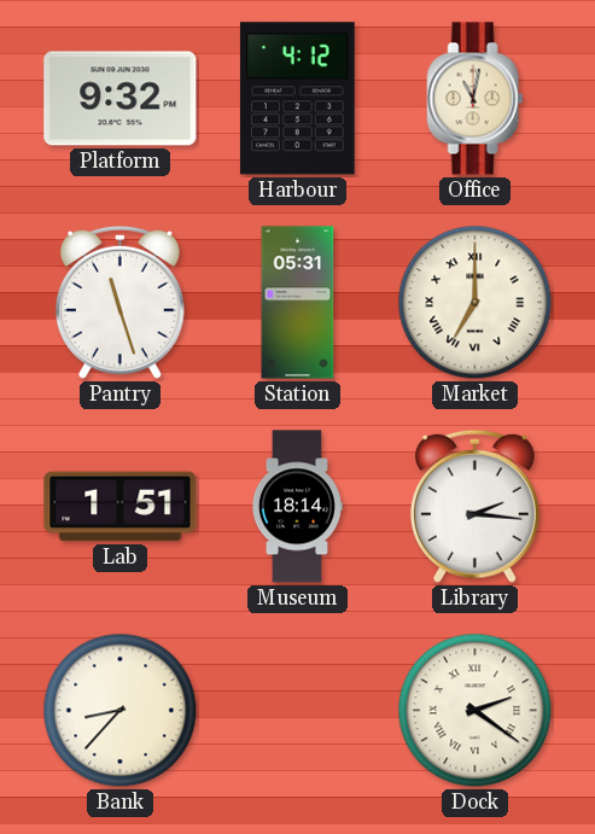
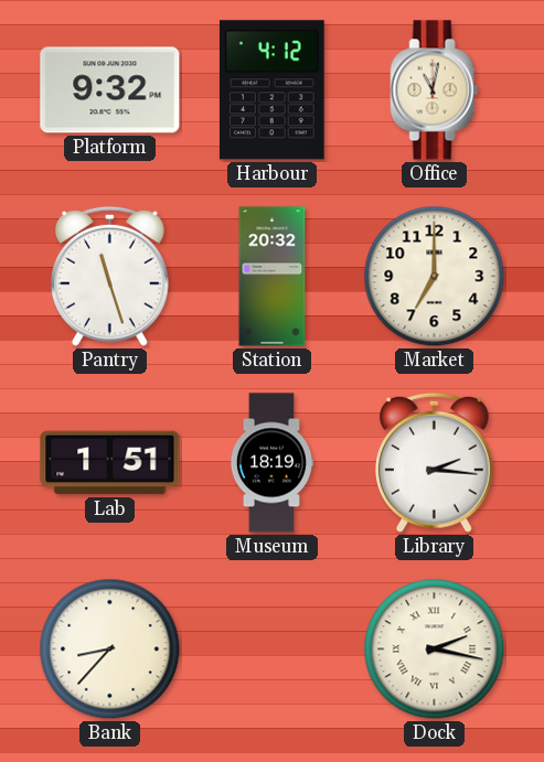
Station: 05:31 -> 20:32
Market numerals: Roman -> Arabic
Museum: 18:14 -> 18:19
Dock: 2:21 -> 2:17
